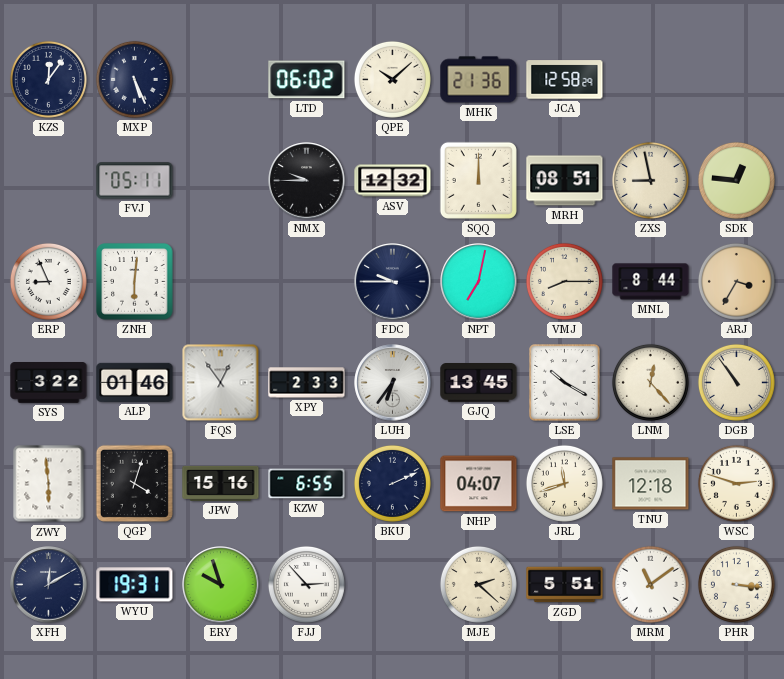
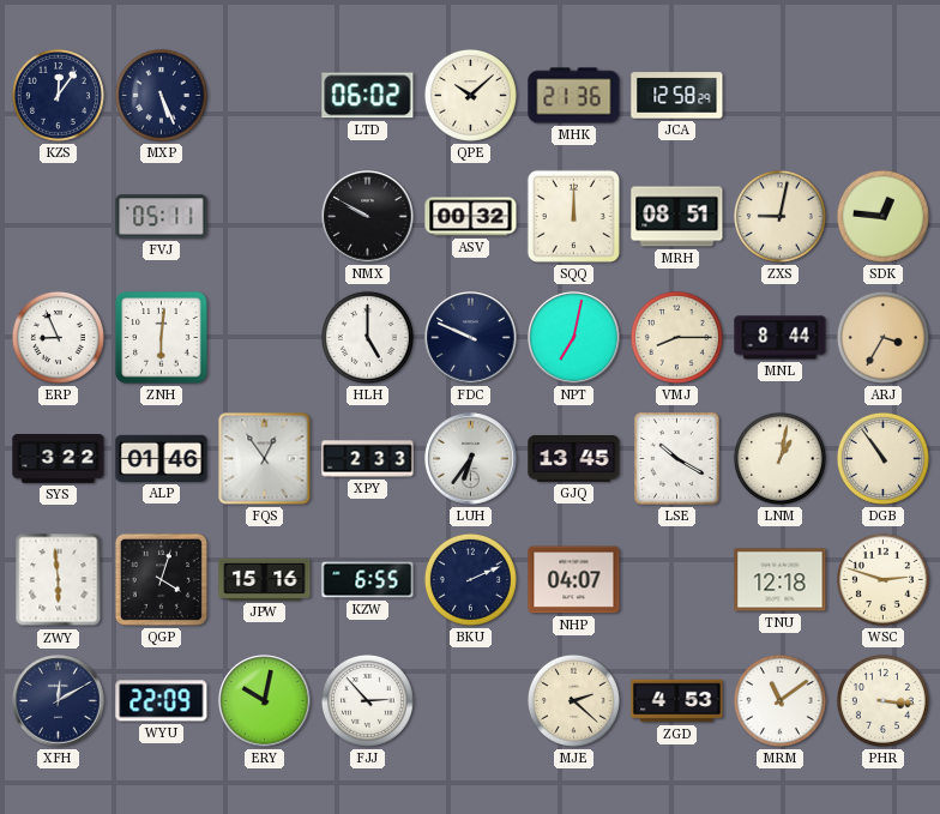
NMX: 9:45 -> 9:50
ASV: 12:32 -> 00:32
ZXS: 8:58 -> 9:02
HLH: none -> 5:00
FDC: 9:45 -> 9:49
LNM: 12:23 -> 1:02
JRL: 11:42 -> none
WYU: 19:31 -> 22:09
ERY: 9:57 -> 10:02
ZGD: 5:51 -> 4:53
